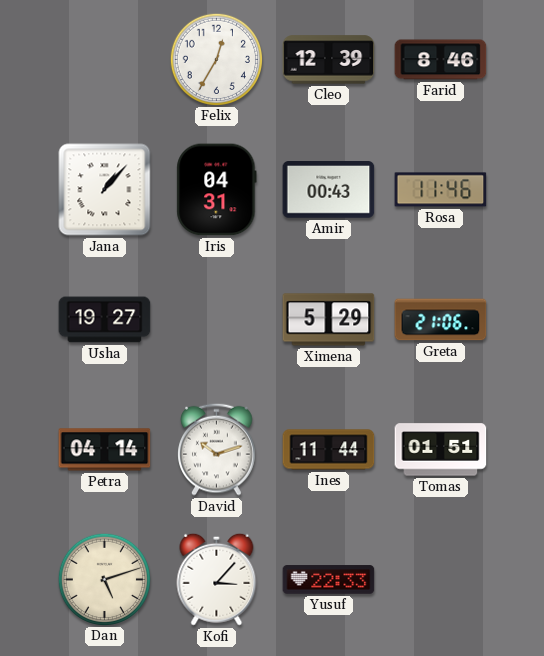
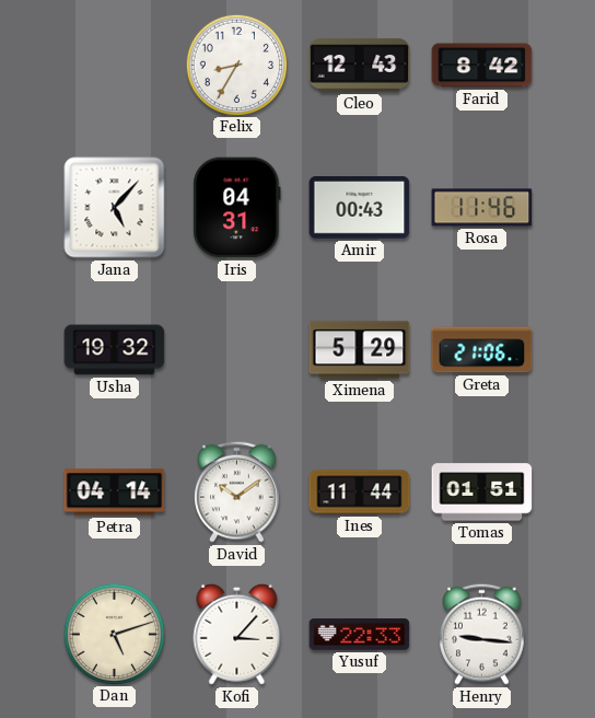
Felix: 12:35 -> 8:35
Cleo: 12:39 -> 12:43
Farid: 8:46 -> 8:42
Jana: 1:07 -> 5:07
Usha: 19:27 -> 19:32
David: 10:12 -> 10:09
Henry: none -> 9:16
